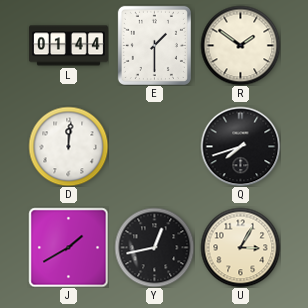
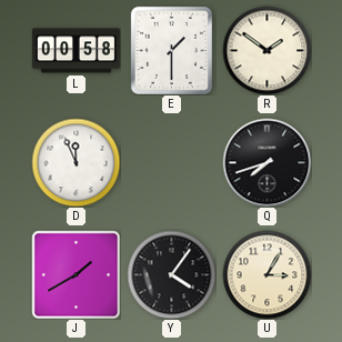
L: 01:44 -> 00:58
D: 12:01 -> 11:56
Y: 12:43 -> 4:06
